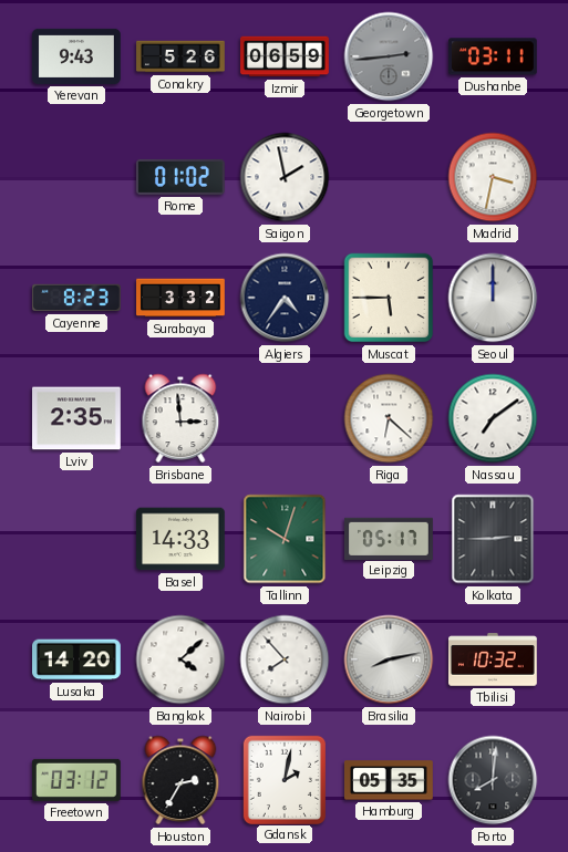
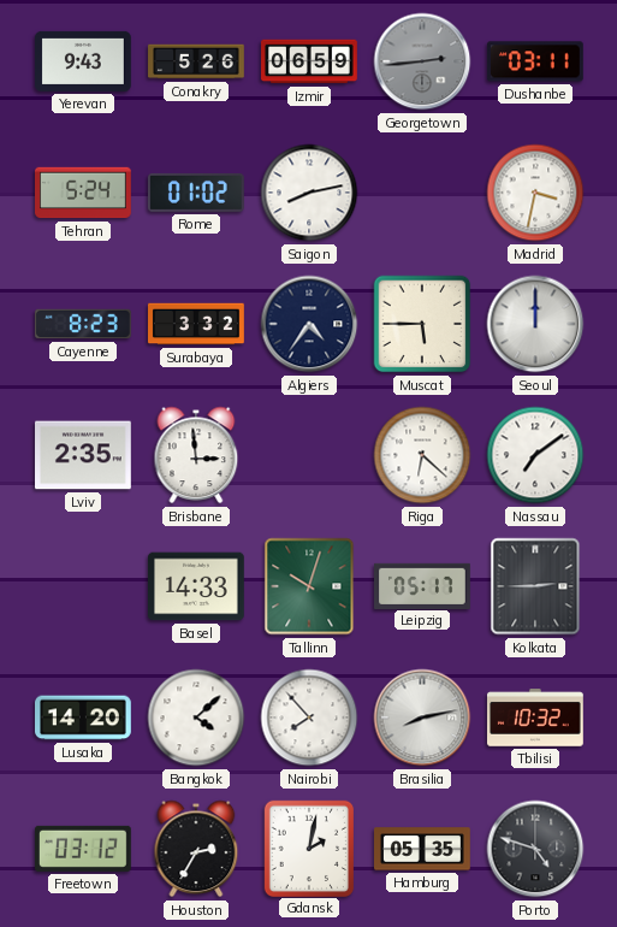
Tehran: none -> 5:24
Saigon: 1:58 -> 8:13
Porto: 8:01 -> 4:48
